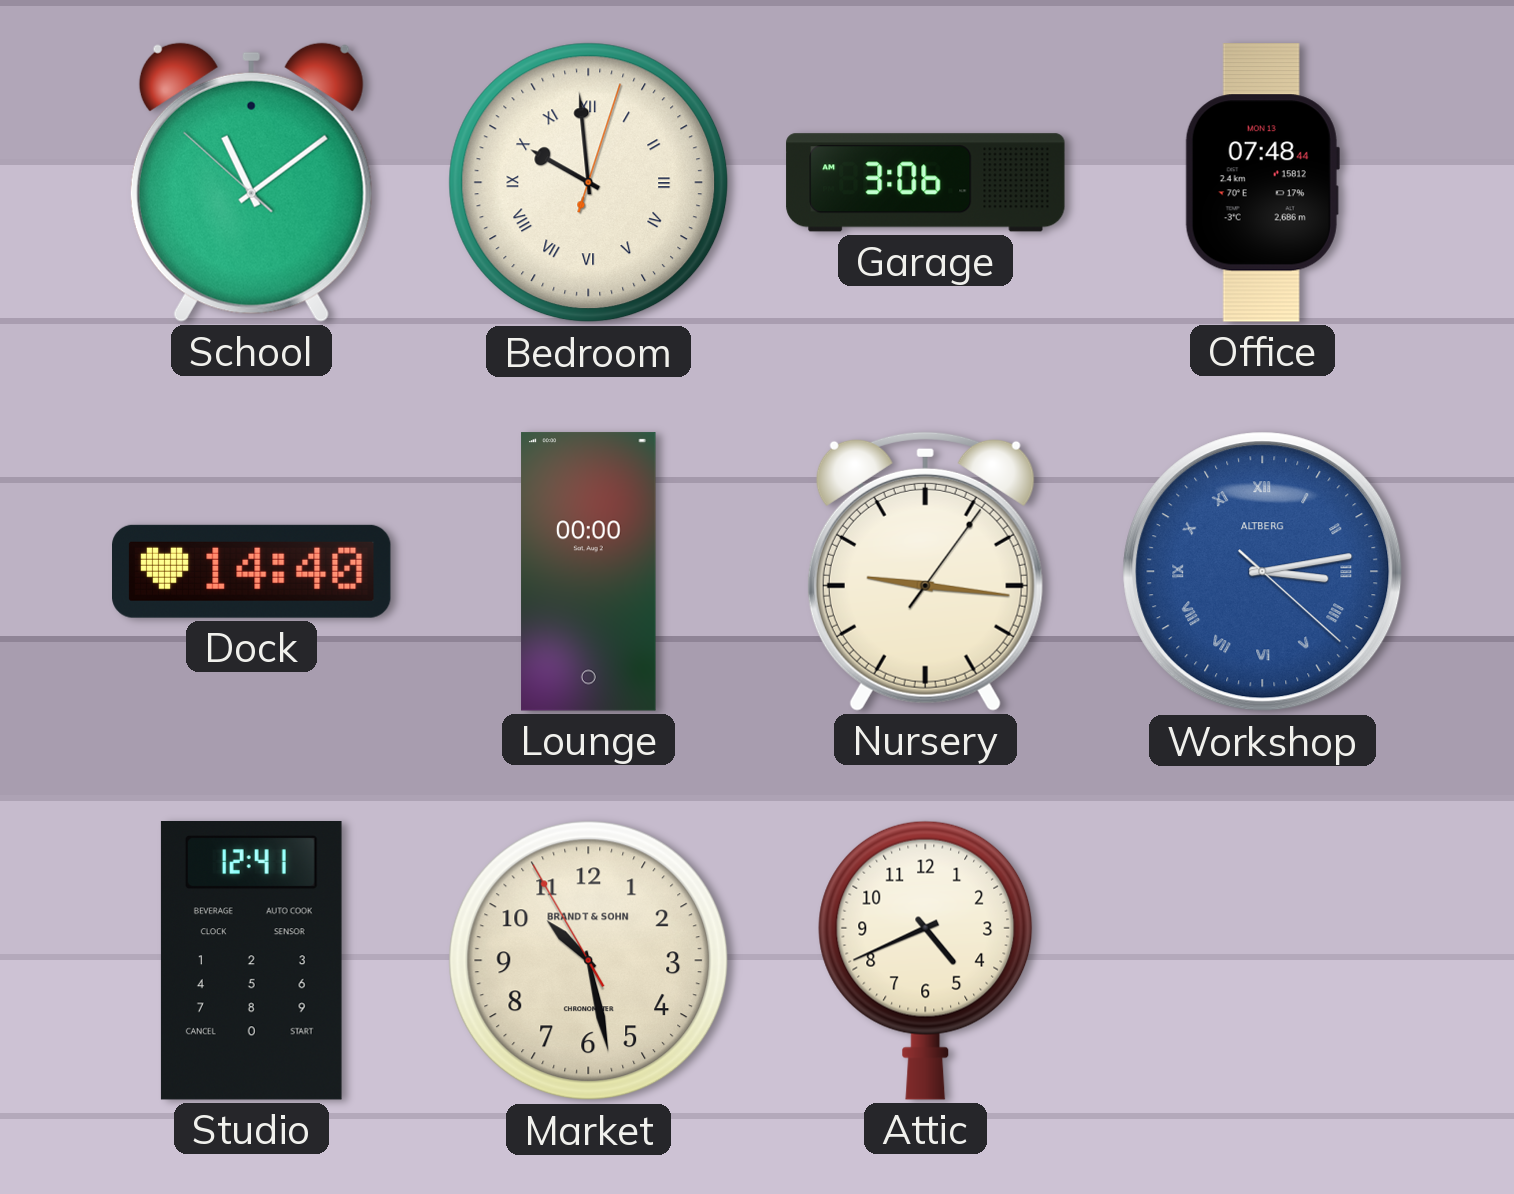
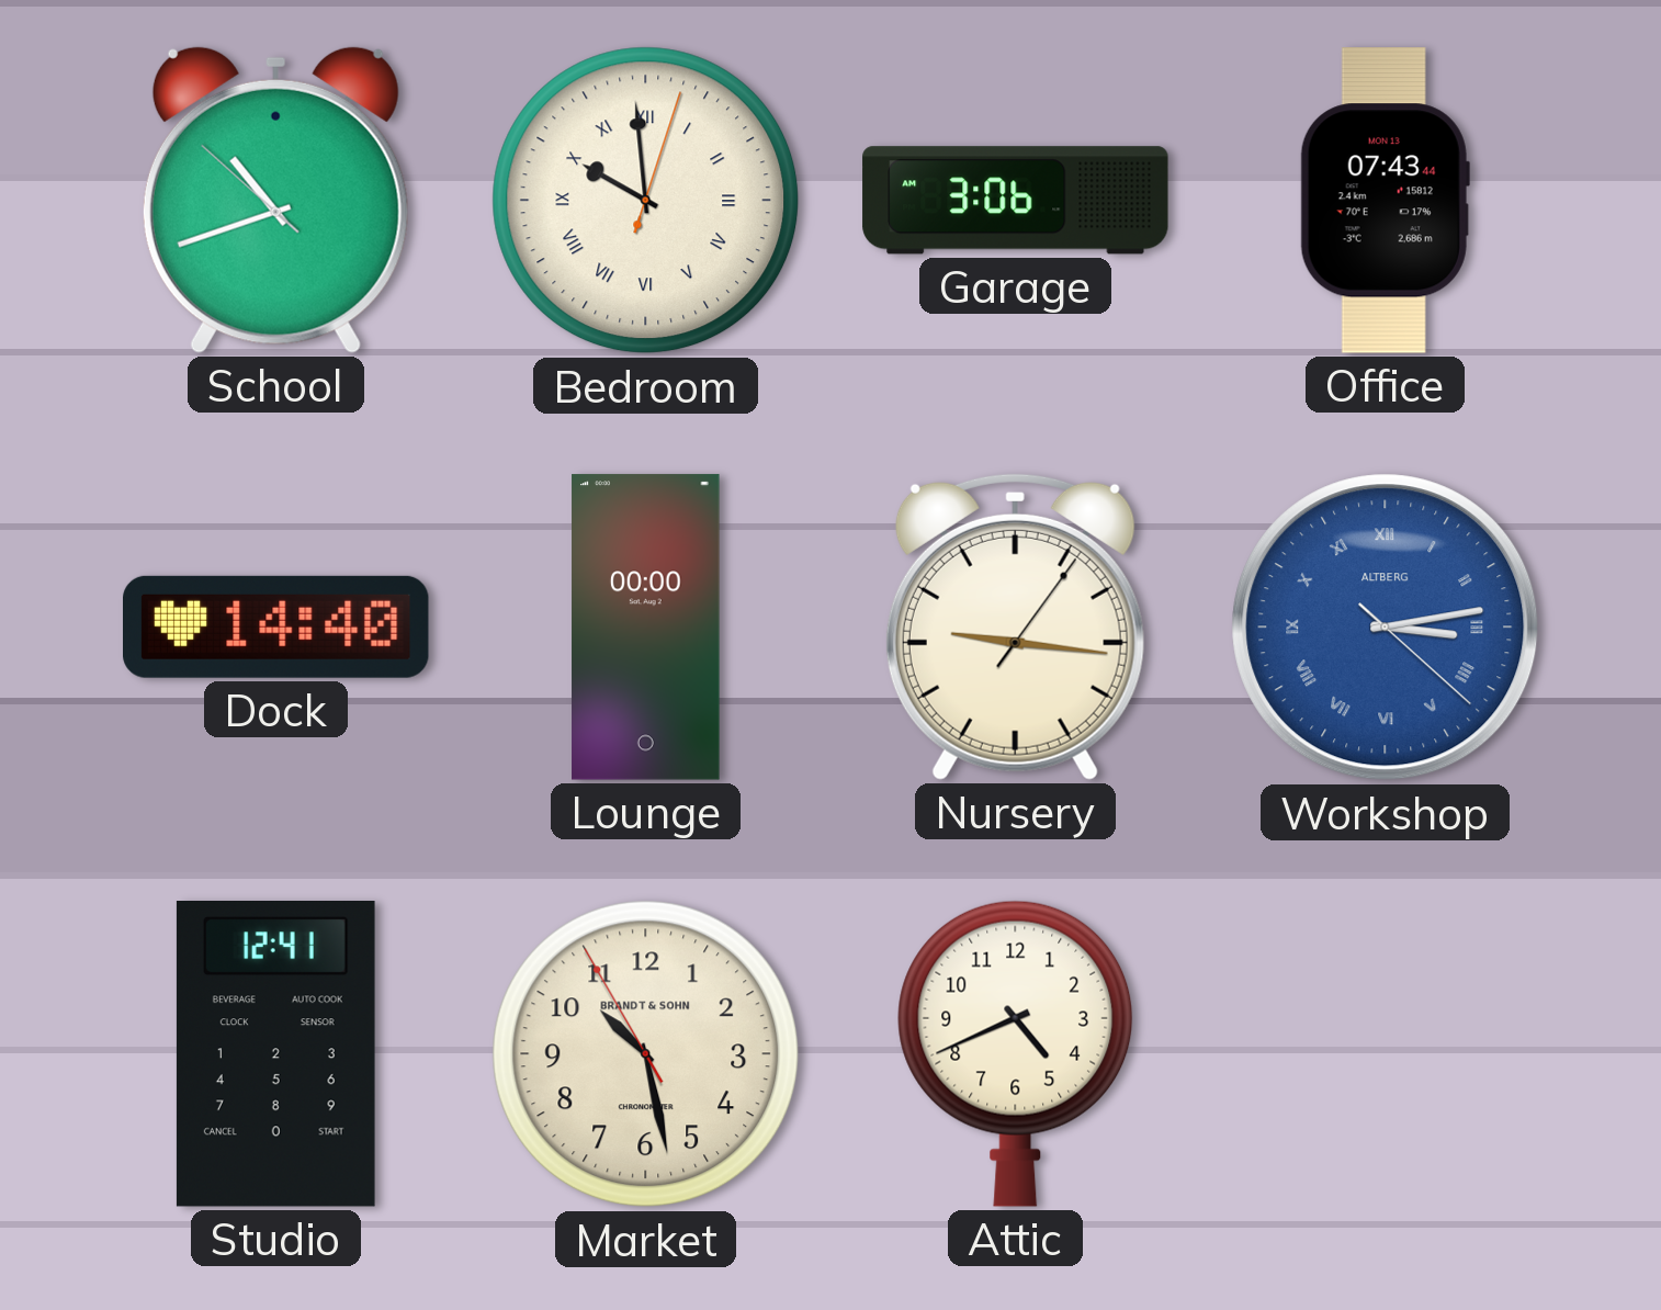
School: 11:08 -> 10:41
Office: 07:48 -> 07:43
